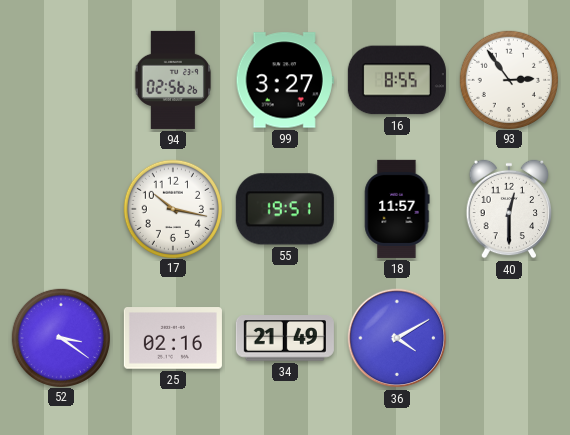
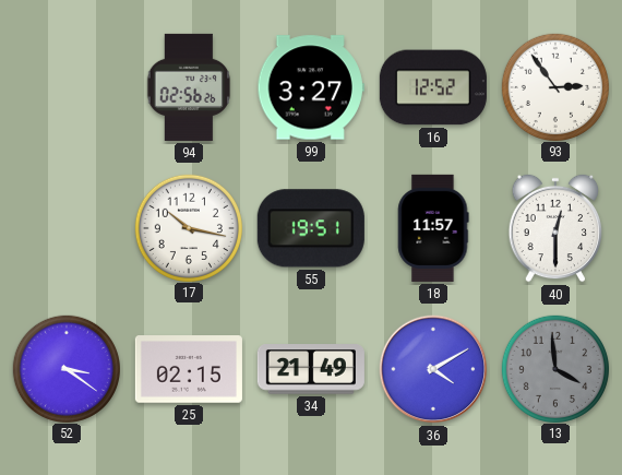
16: 8:55 -> 12:52
25: 02:16 -> 02:15
13: none -> 3:59
